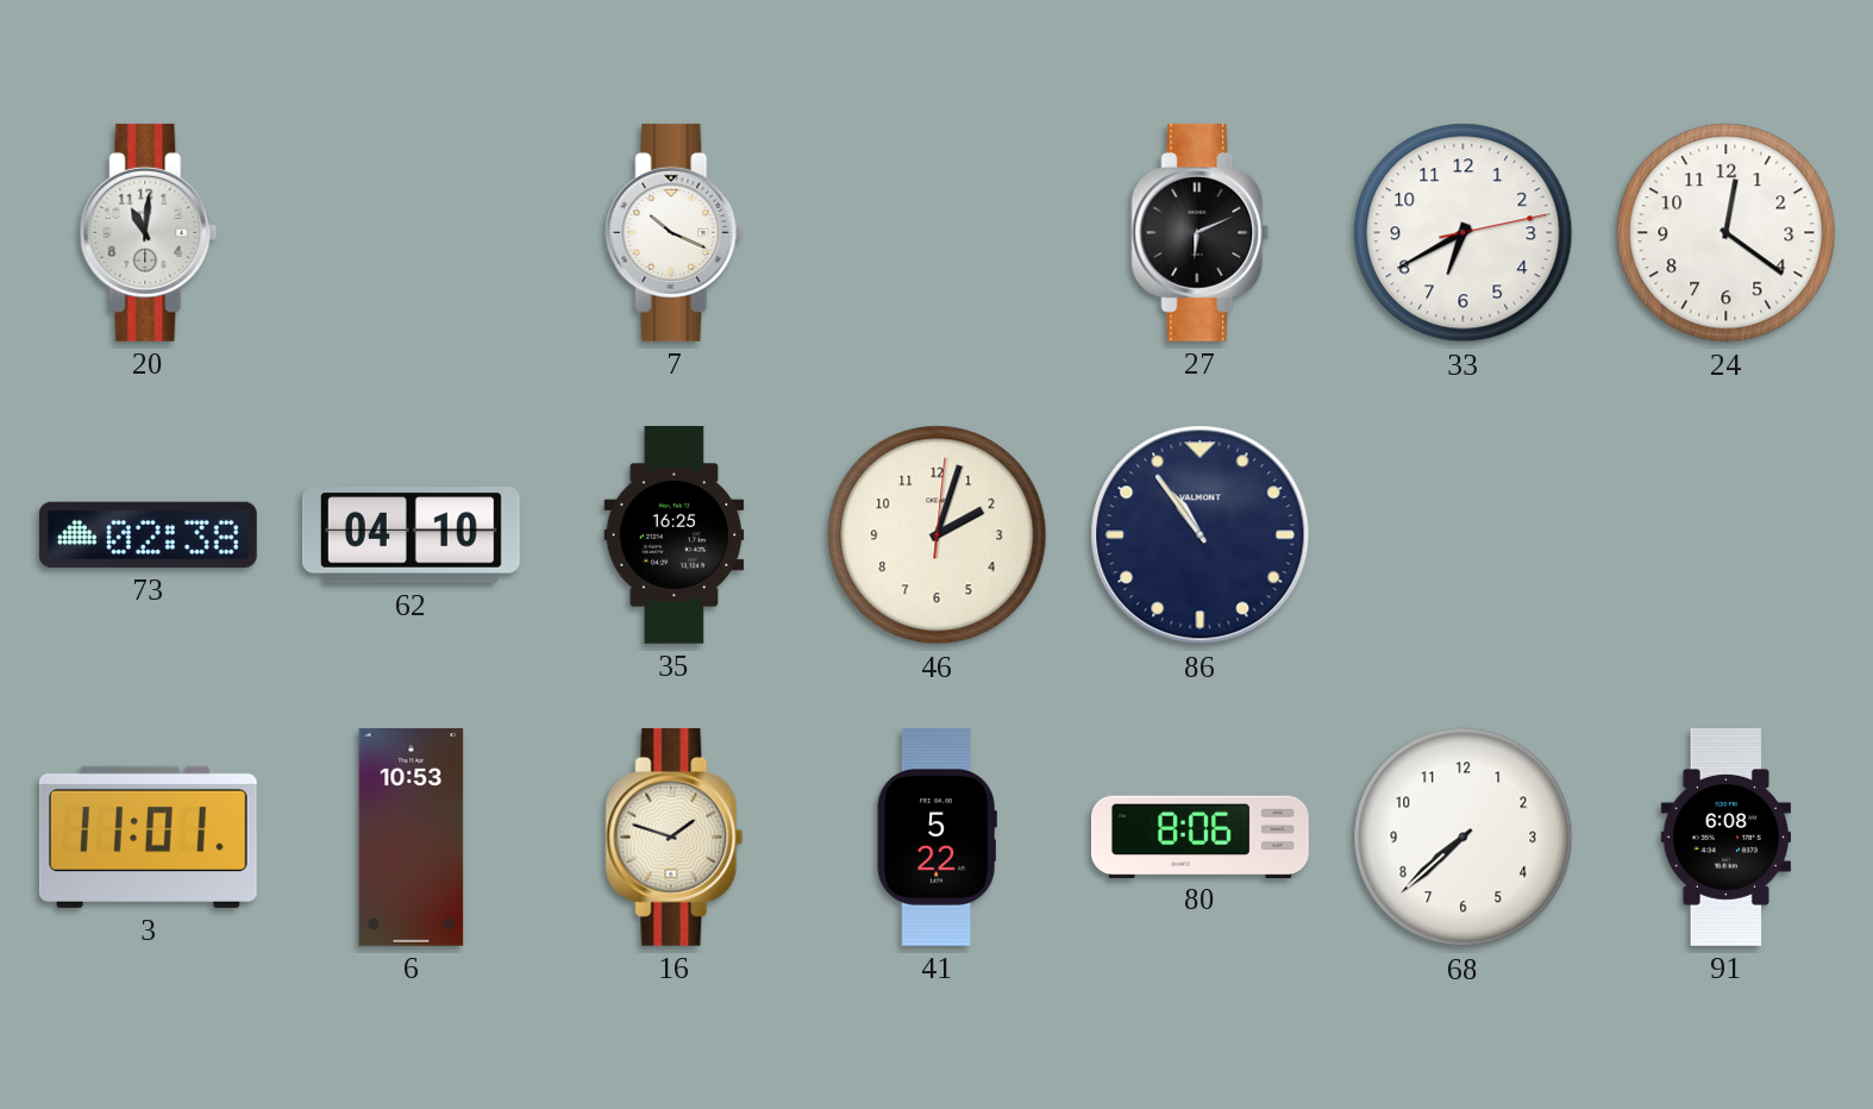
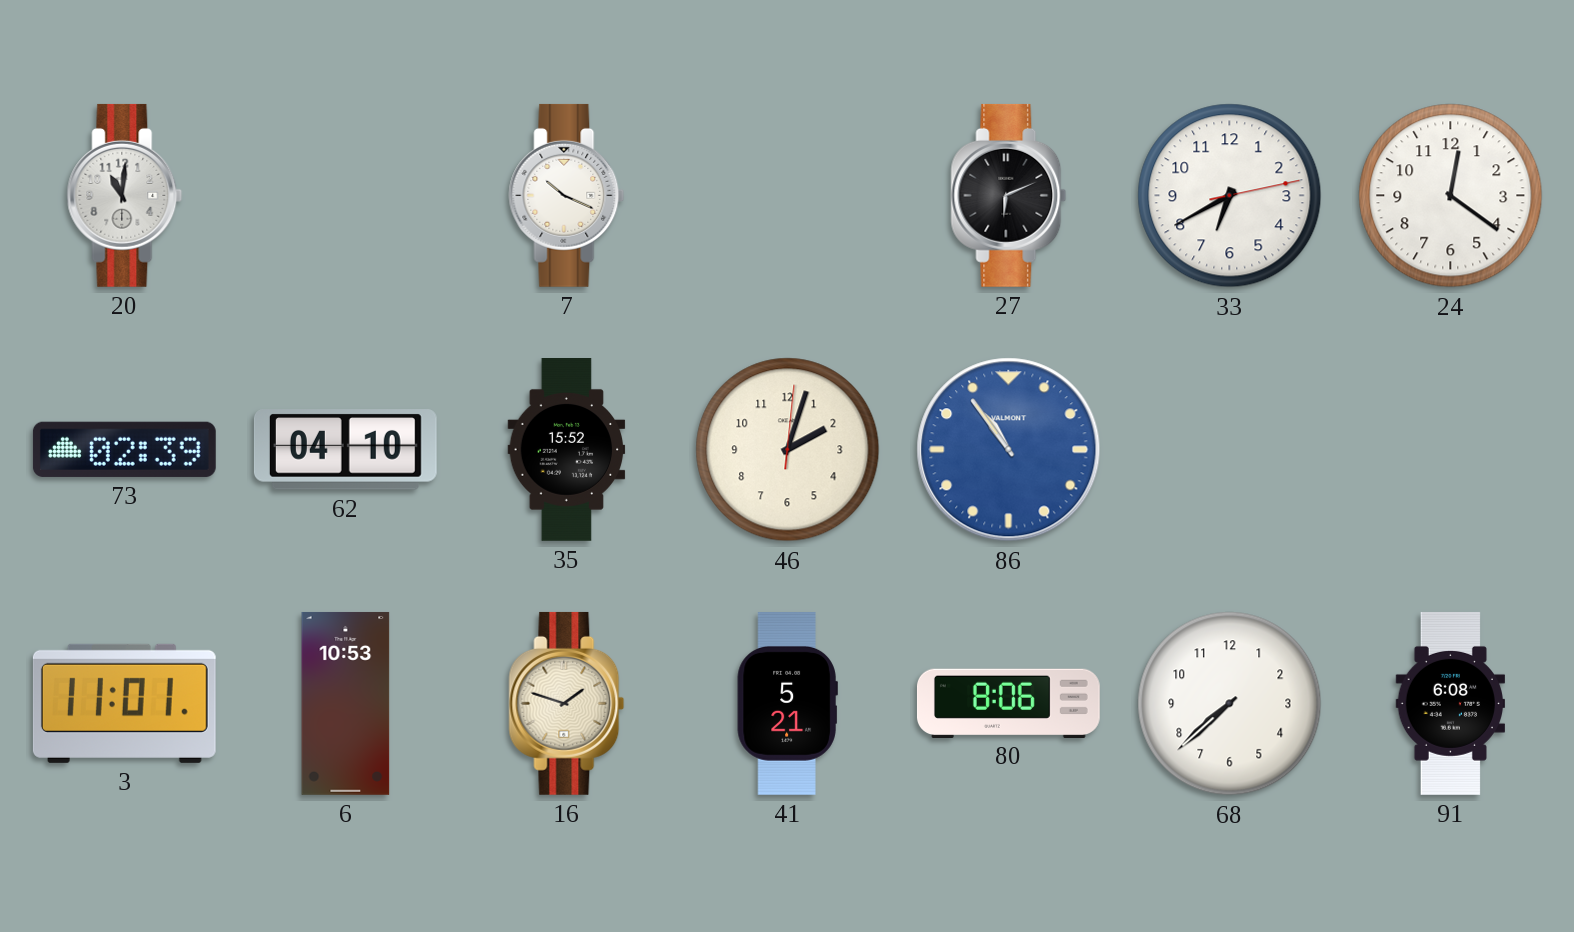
73: 02:38 -> 02:39
35: 16:25 -> 15:52
86 dial: navy -> blue
41: 5:22 -> 5:21
